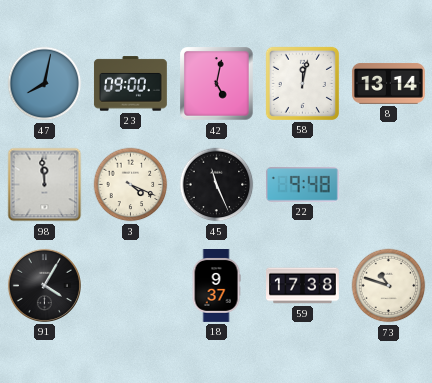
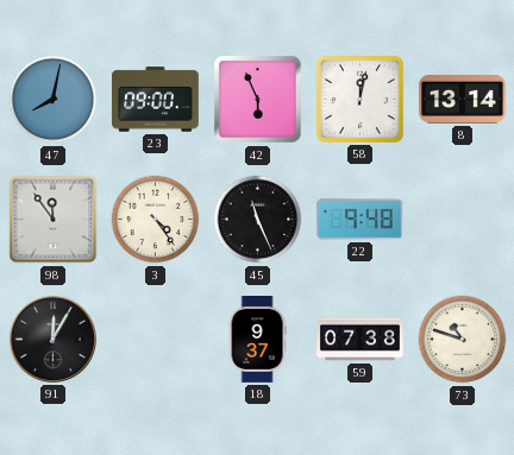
42: 5:02 -> 5:56
98: 11:59 -> 11:54
3: 4:19 -> 4:24
91: 4:05 -> 12:05
59: 17:38 -> 07:38
